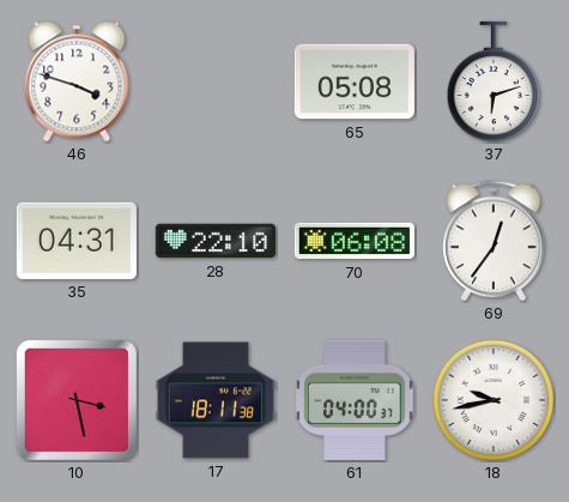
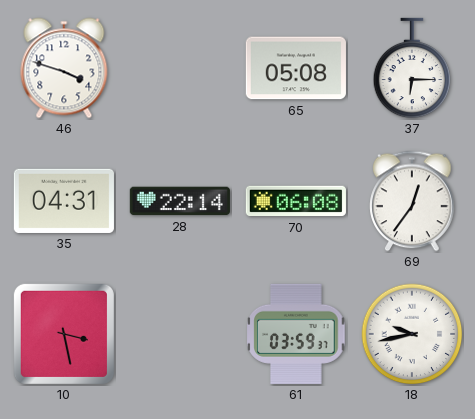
37: 6:12 -> 6:15
28: 22:10 -> 22:14
17: 18:11 -> none
61: 04:00 -> 03:59
